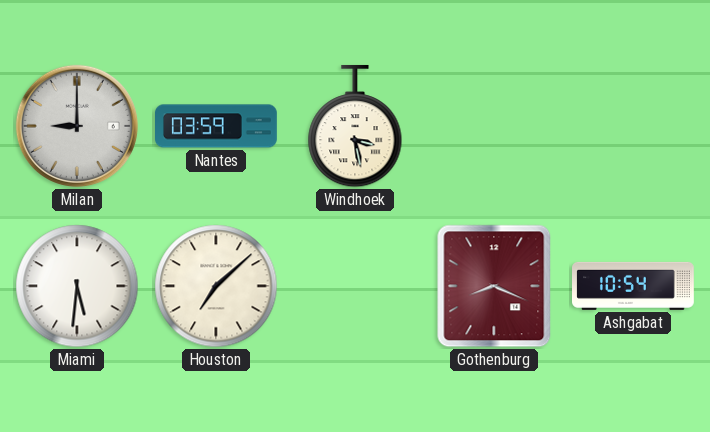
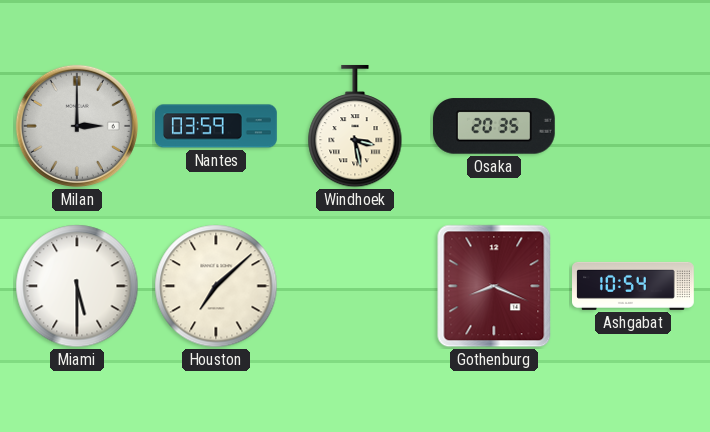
Milan: 9:00 -> 3:00
Osaka: none -> 20:35
Miami: 5:31 -> 5:30
